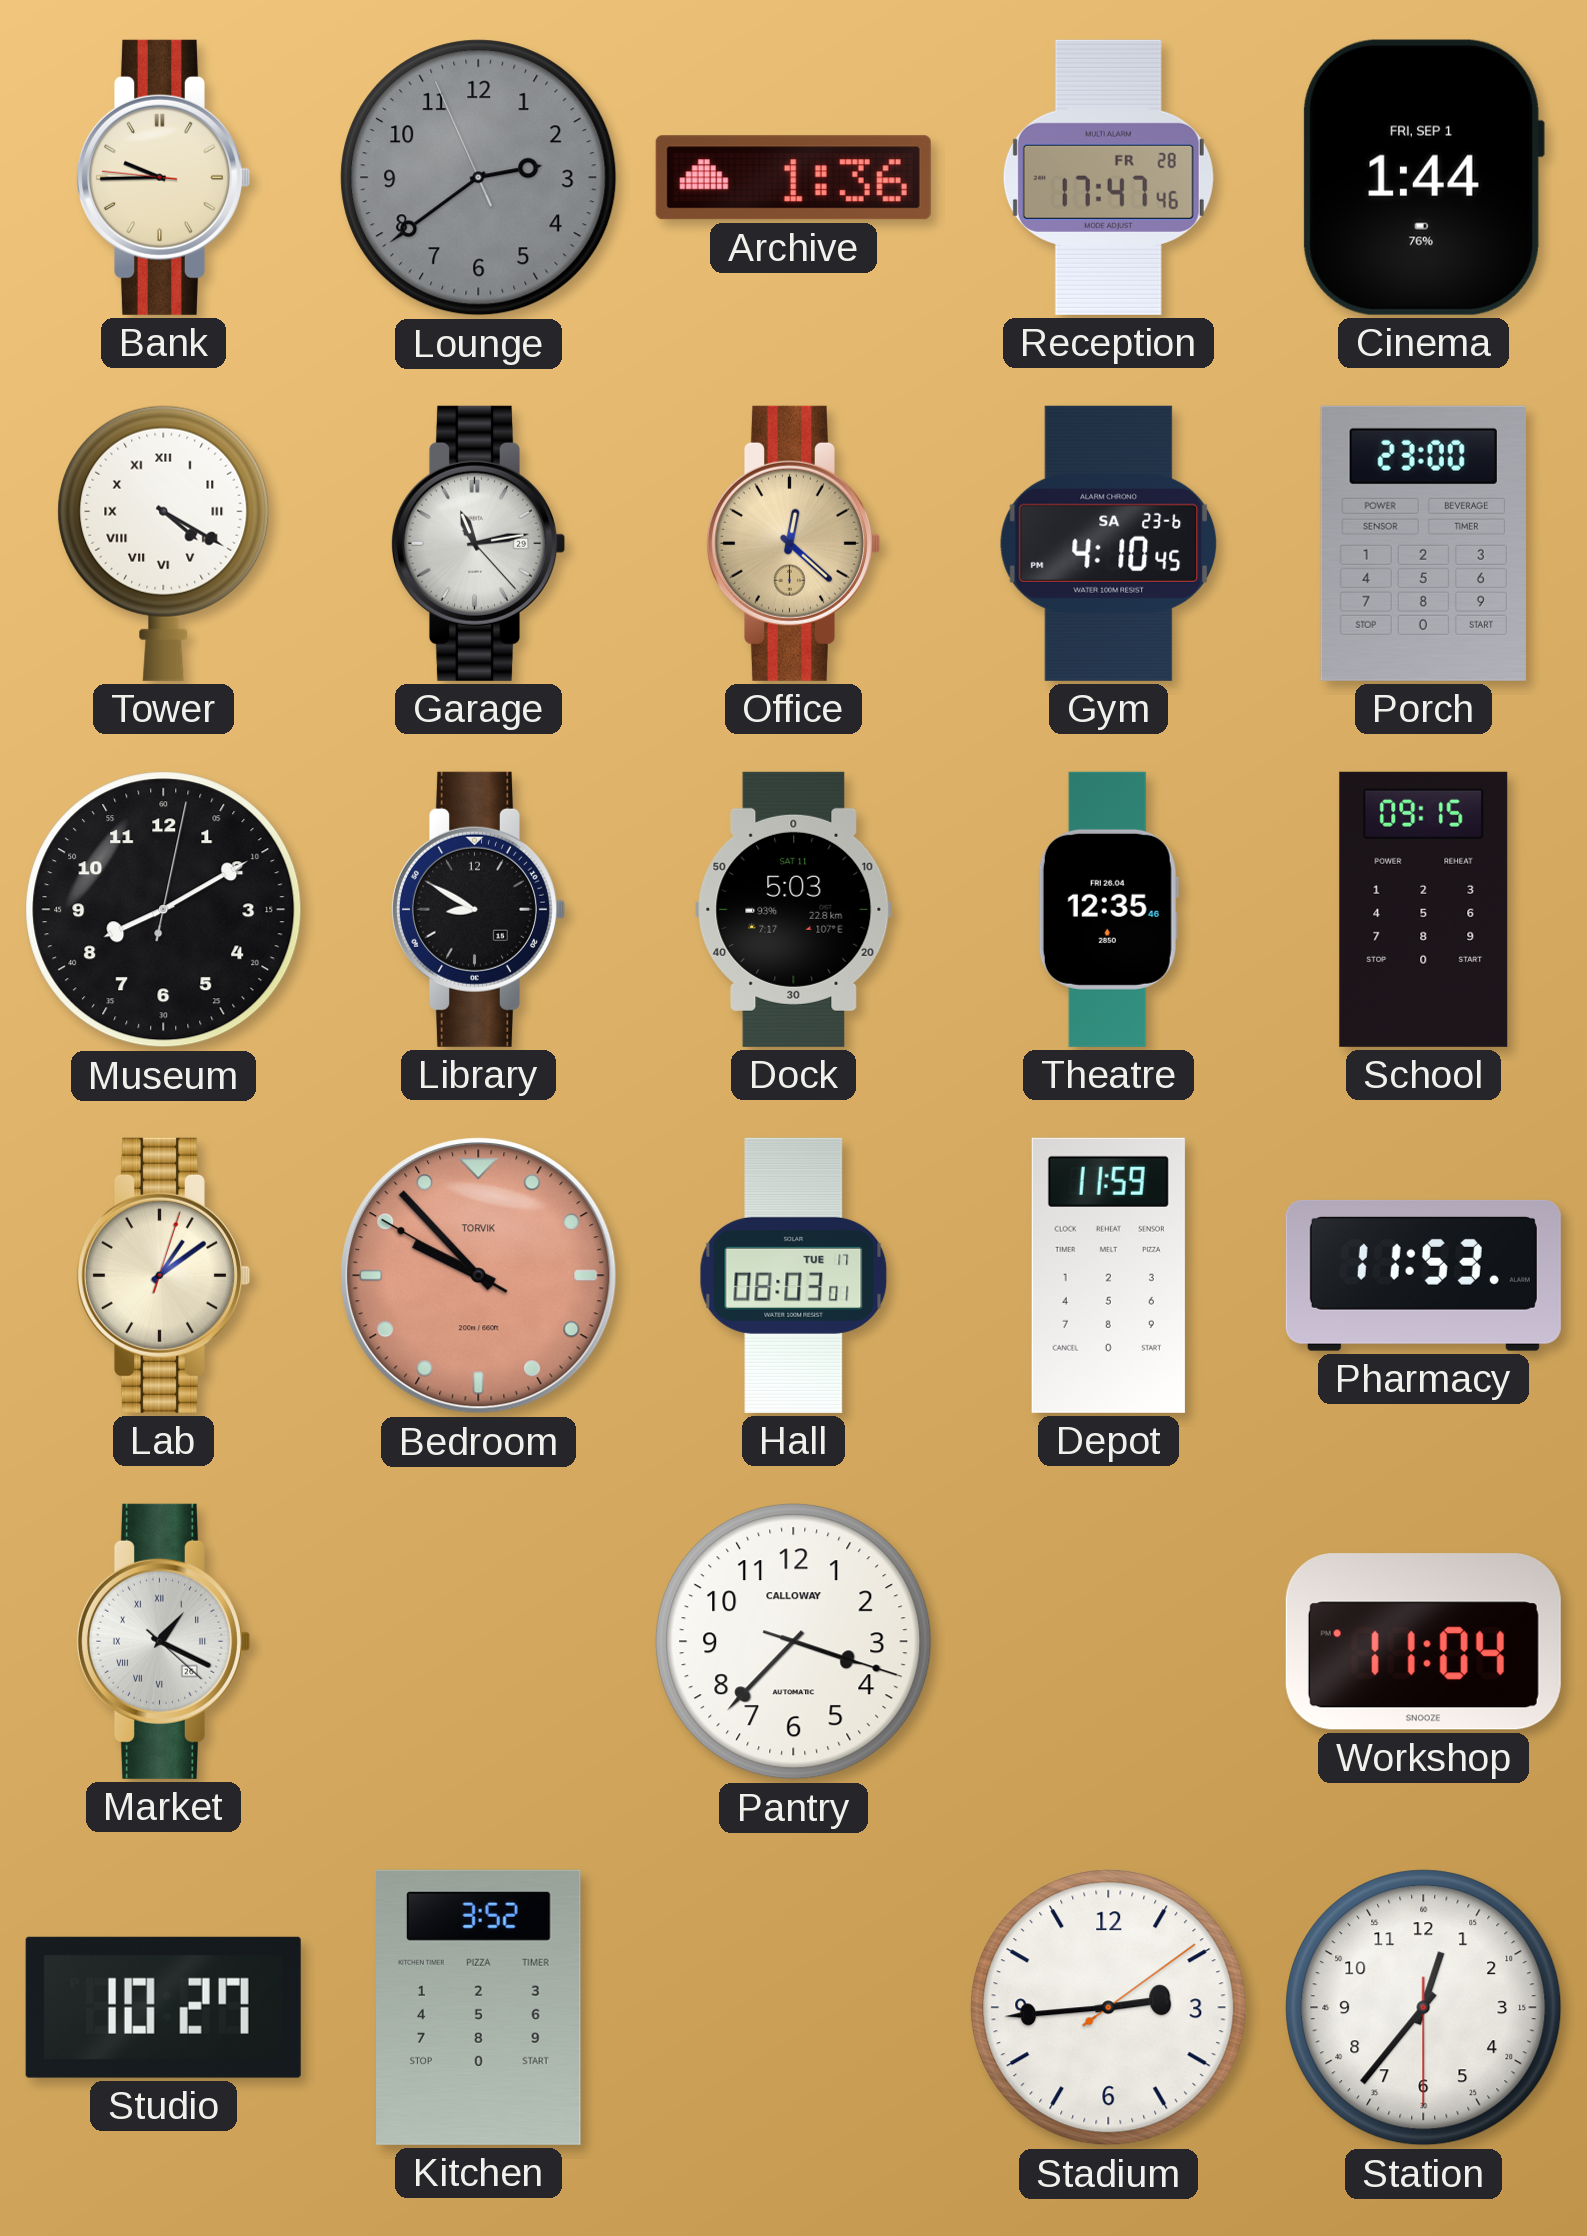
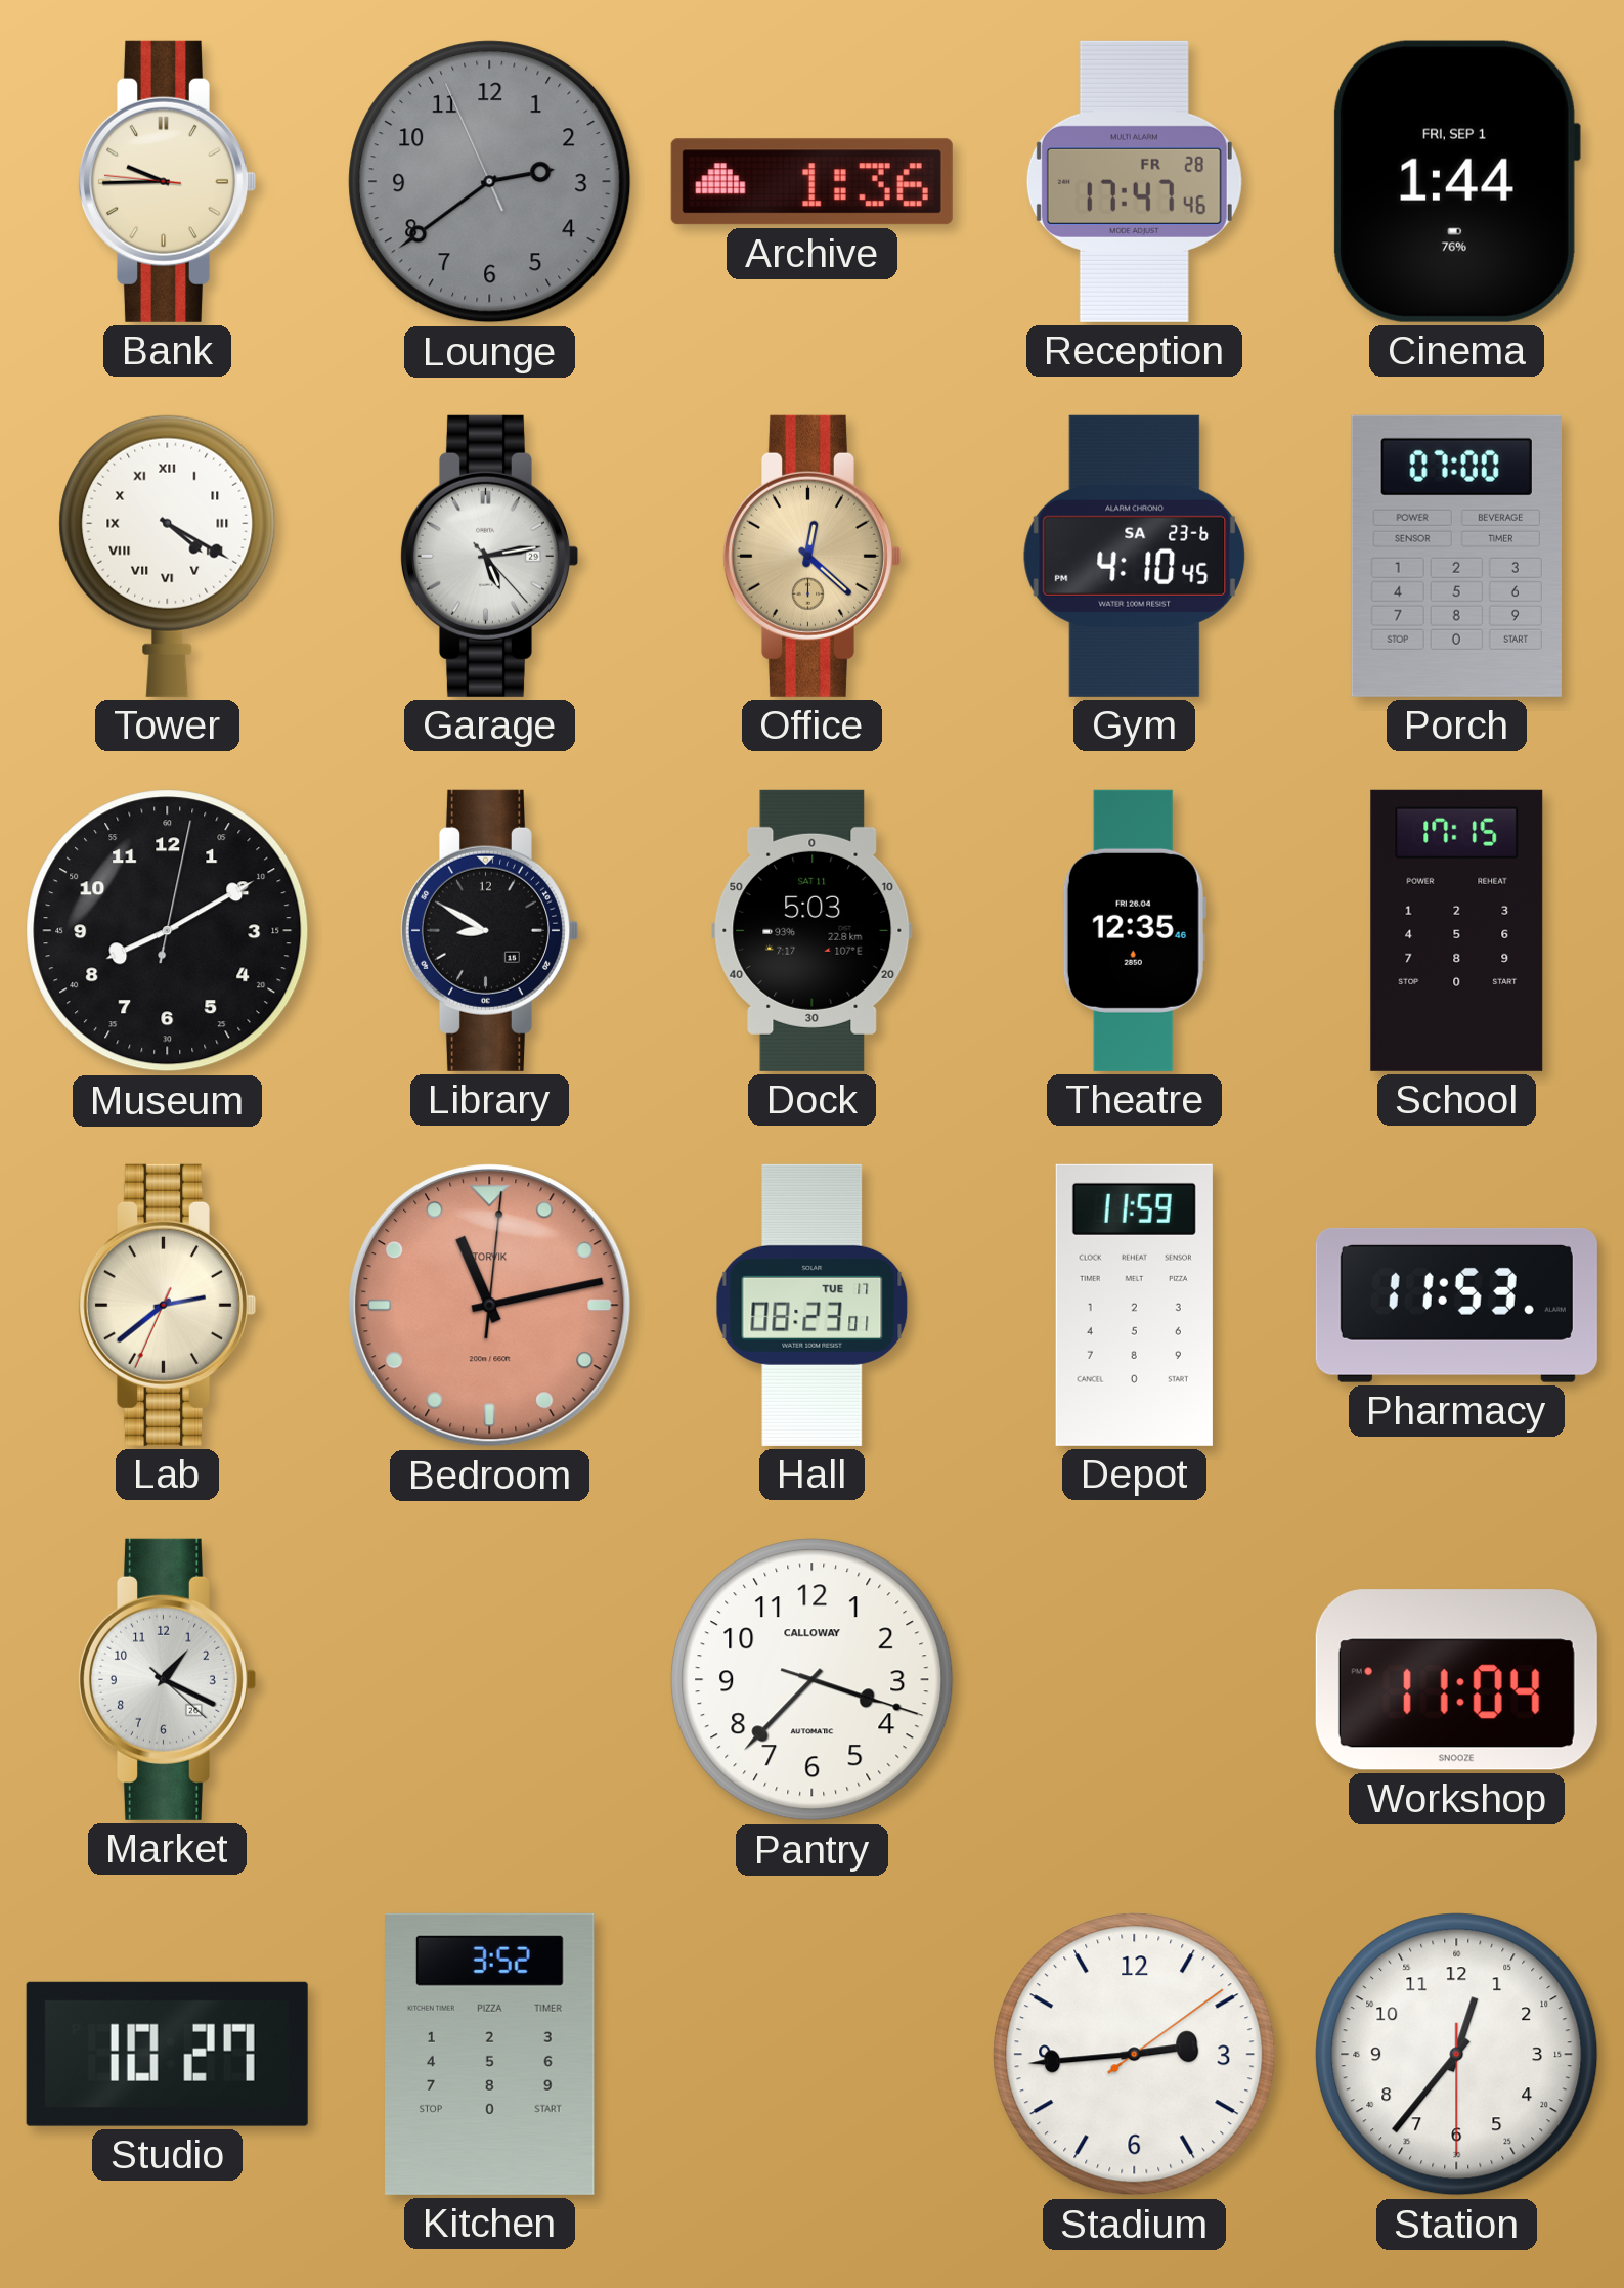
Garage: 11:13 -> 5:13
Porch: 23:00 -> 07:00
School: 09:15 -> 17:15
Lab: 1:09 -> 2:38
Bedroom: 9:52 -> 11:13
Hall: 08:03 -> 08:23
Market numerals: Roman -> Arabic
